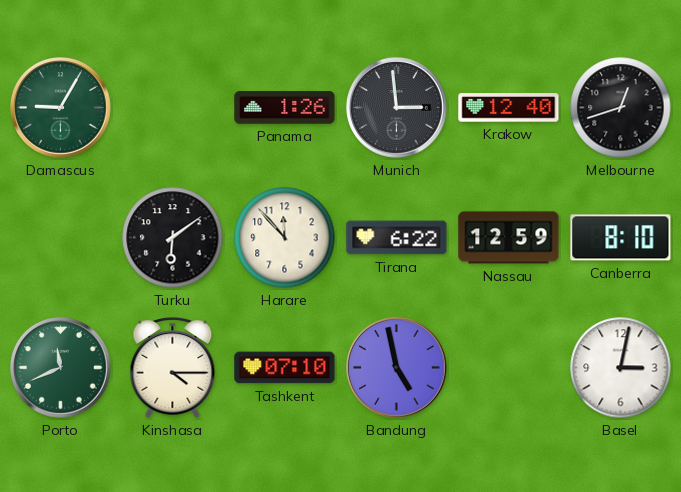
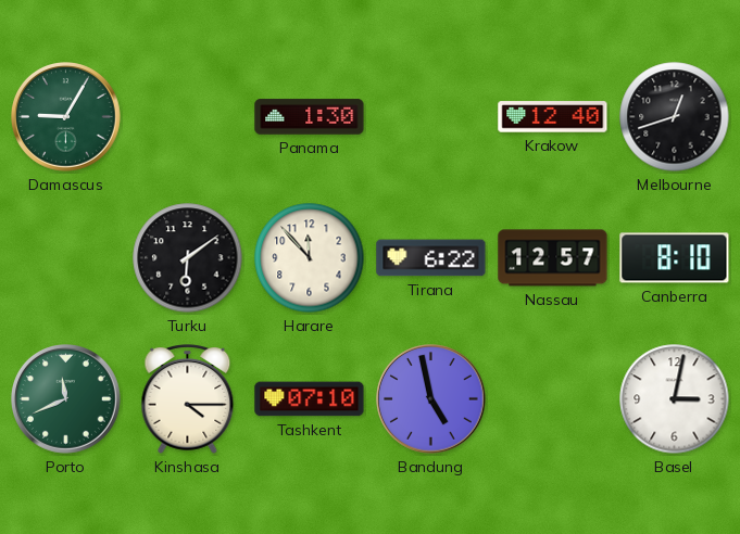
Panama: 1:26 -> 1:30
Munich: 2:59 -> none
Nassau: 12:59 -> 12:57
